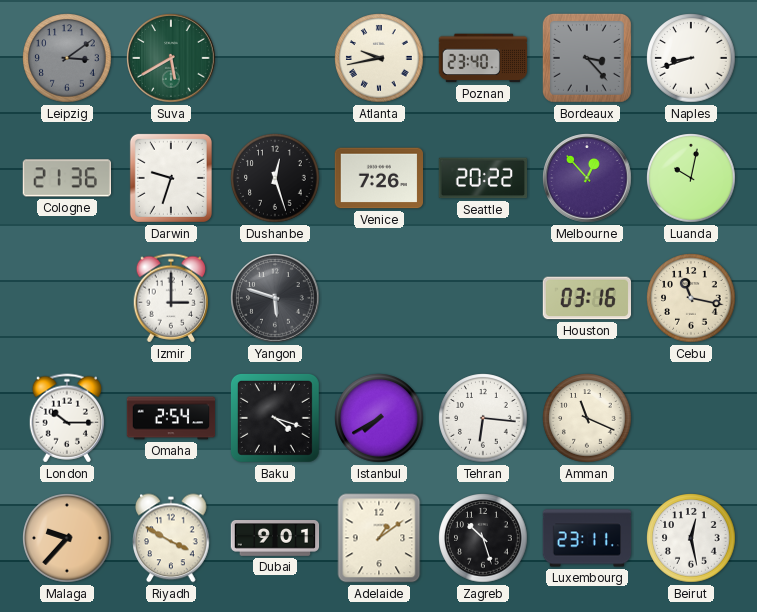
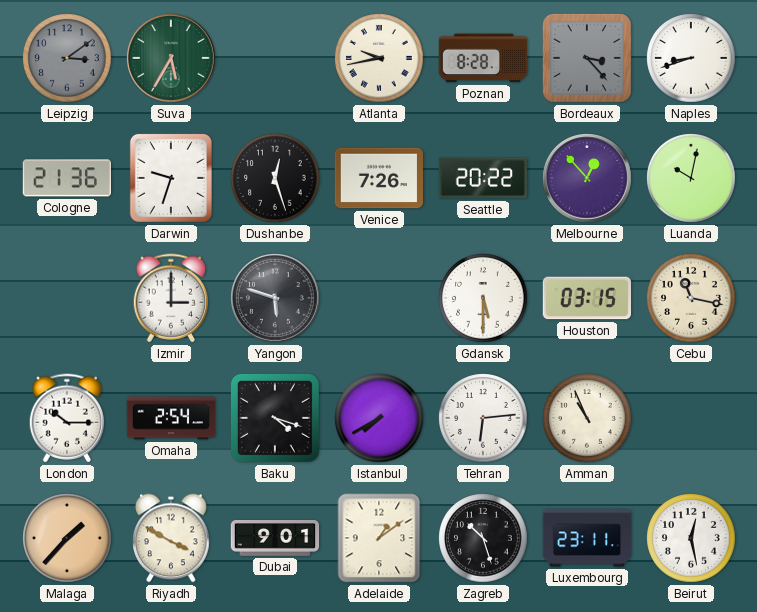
Suva: 5:40 -> 5:35
Poznan: 23:40 -> 8:28
Gdansk: none -> 5:30
Houston: 03:16 -> 03:15
Tehran: 6:16 -> 6:14
Amman: 11:19 -> 10:56
Malaga: 9:37 -> 1:37
